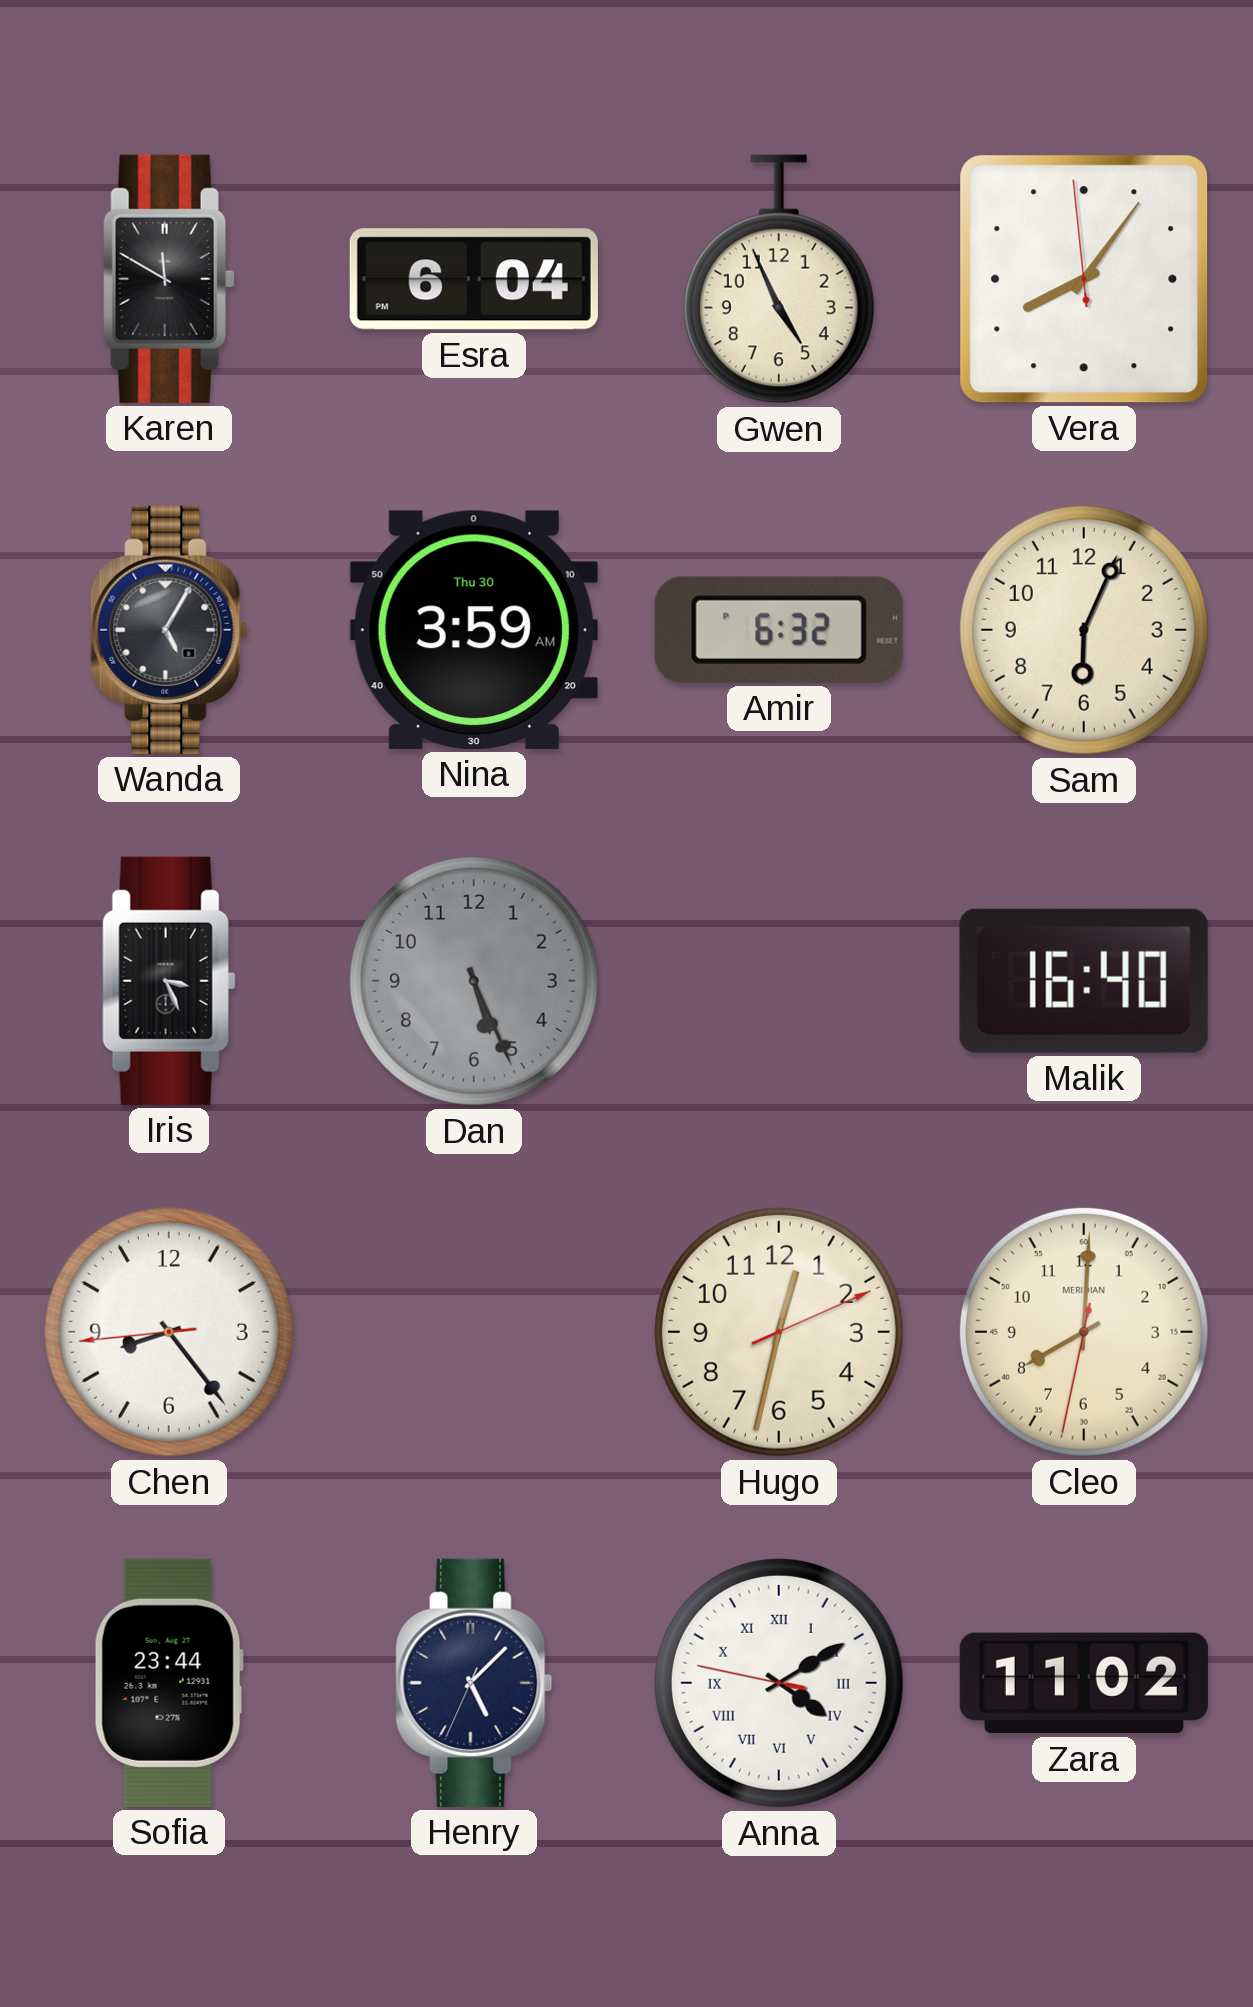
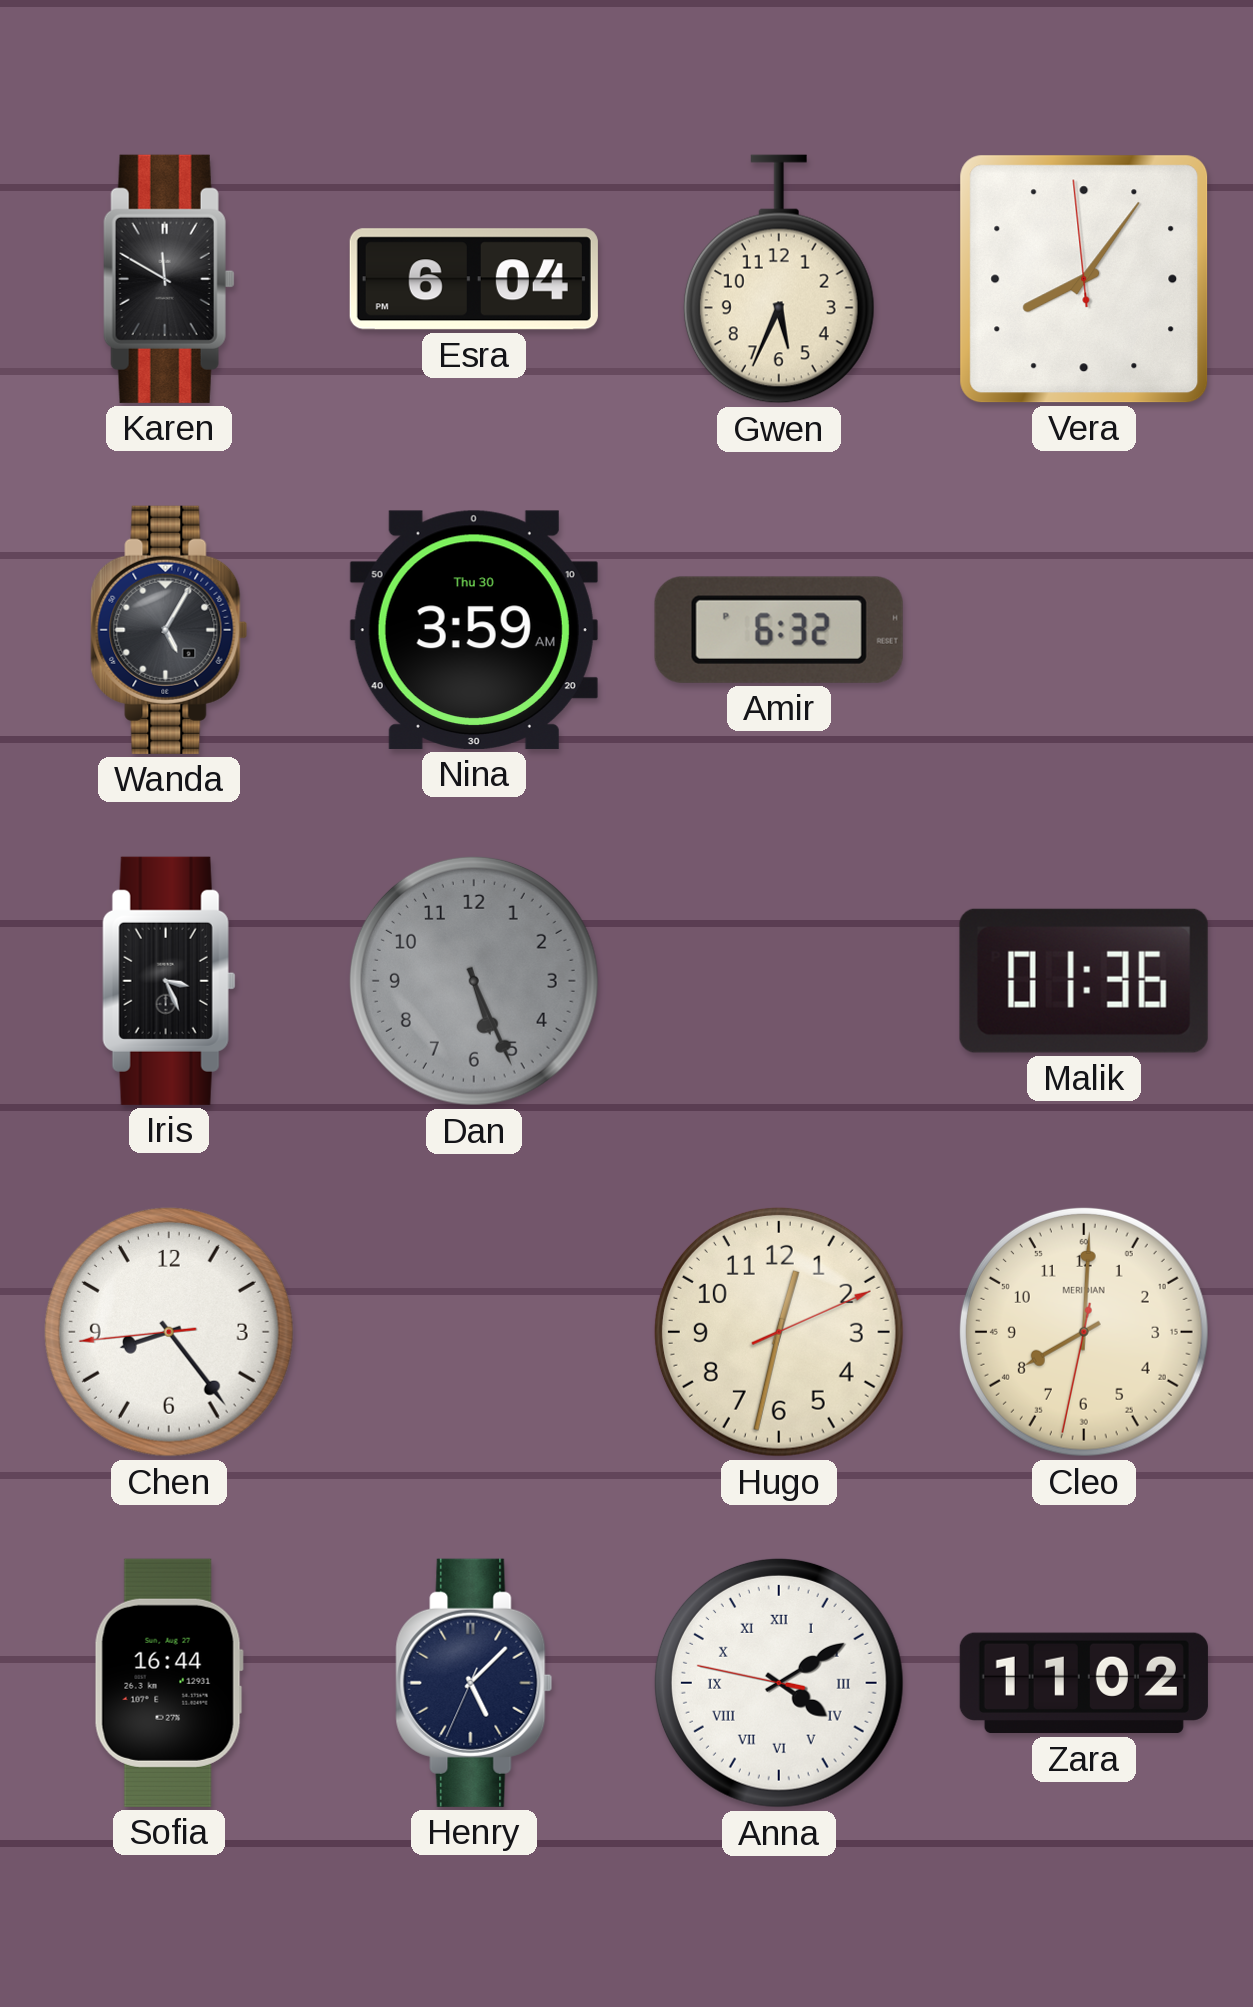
Gwen: 4:56 -> 5:34
Sam: 6:04 -> none
Malik: 16:40 -> 01:36
Sofia: 23:44 -> 16:44
